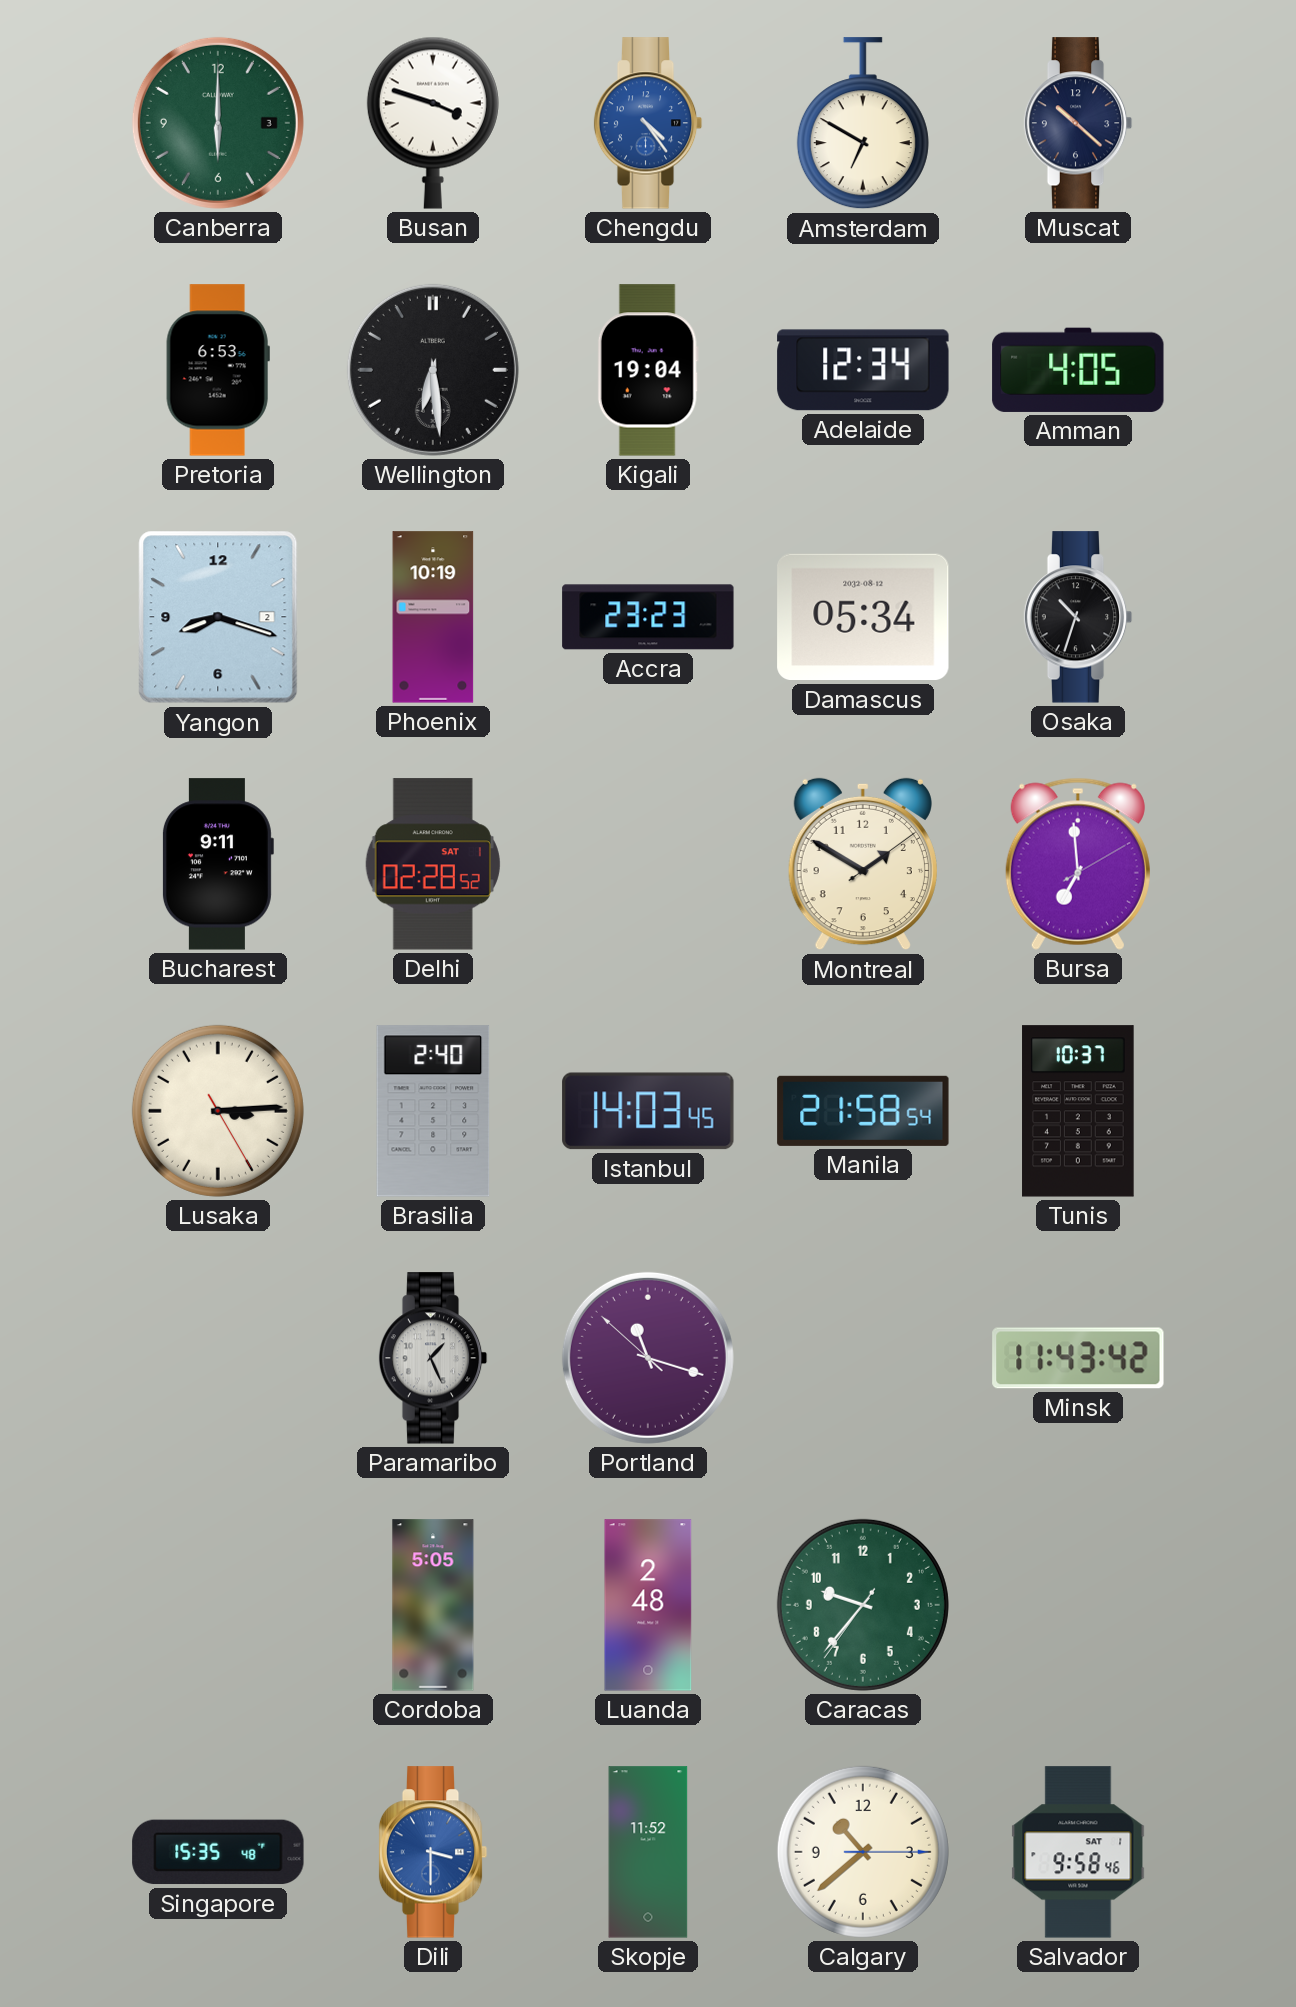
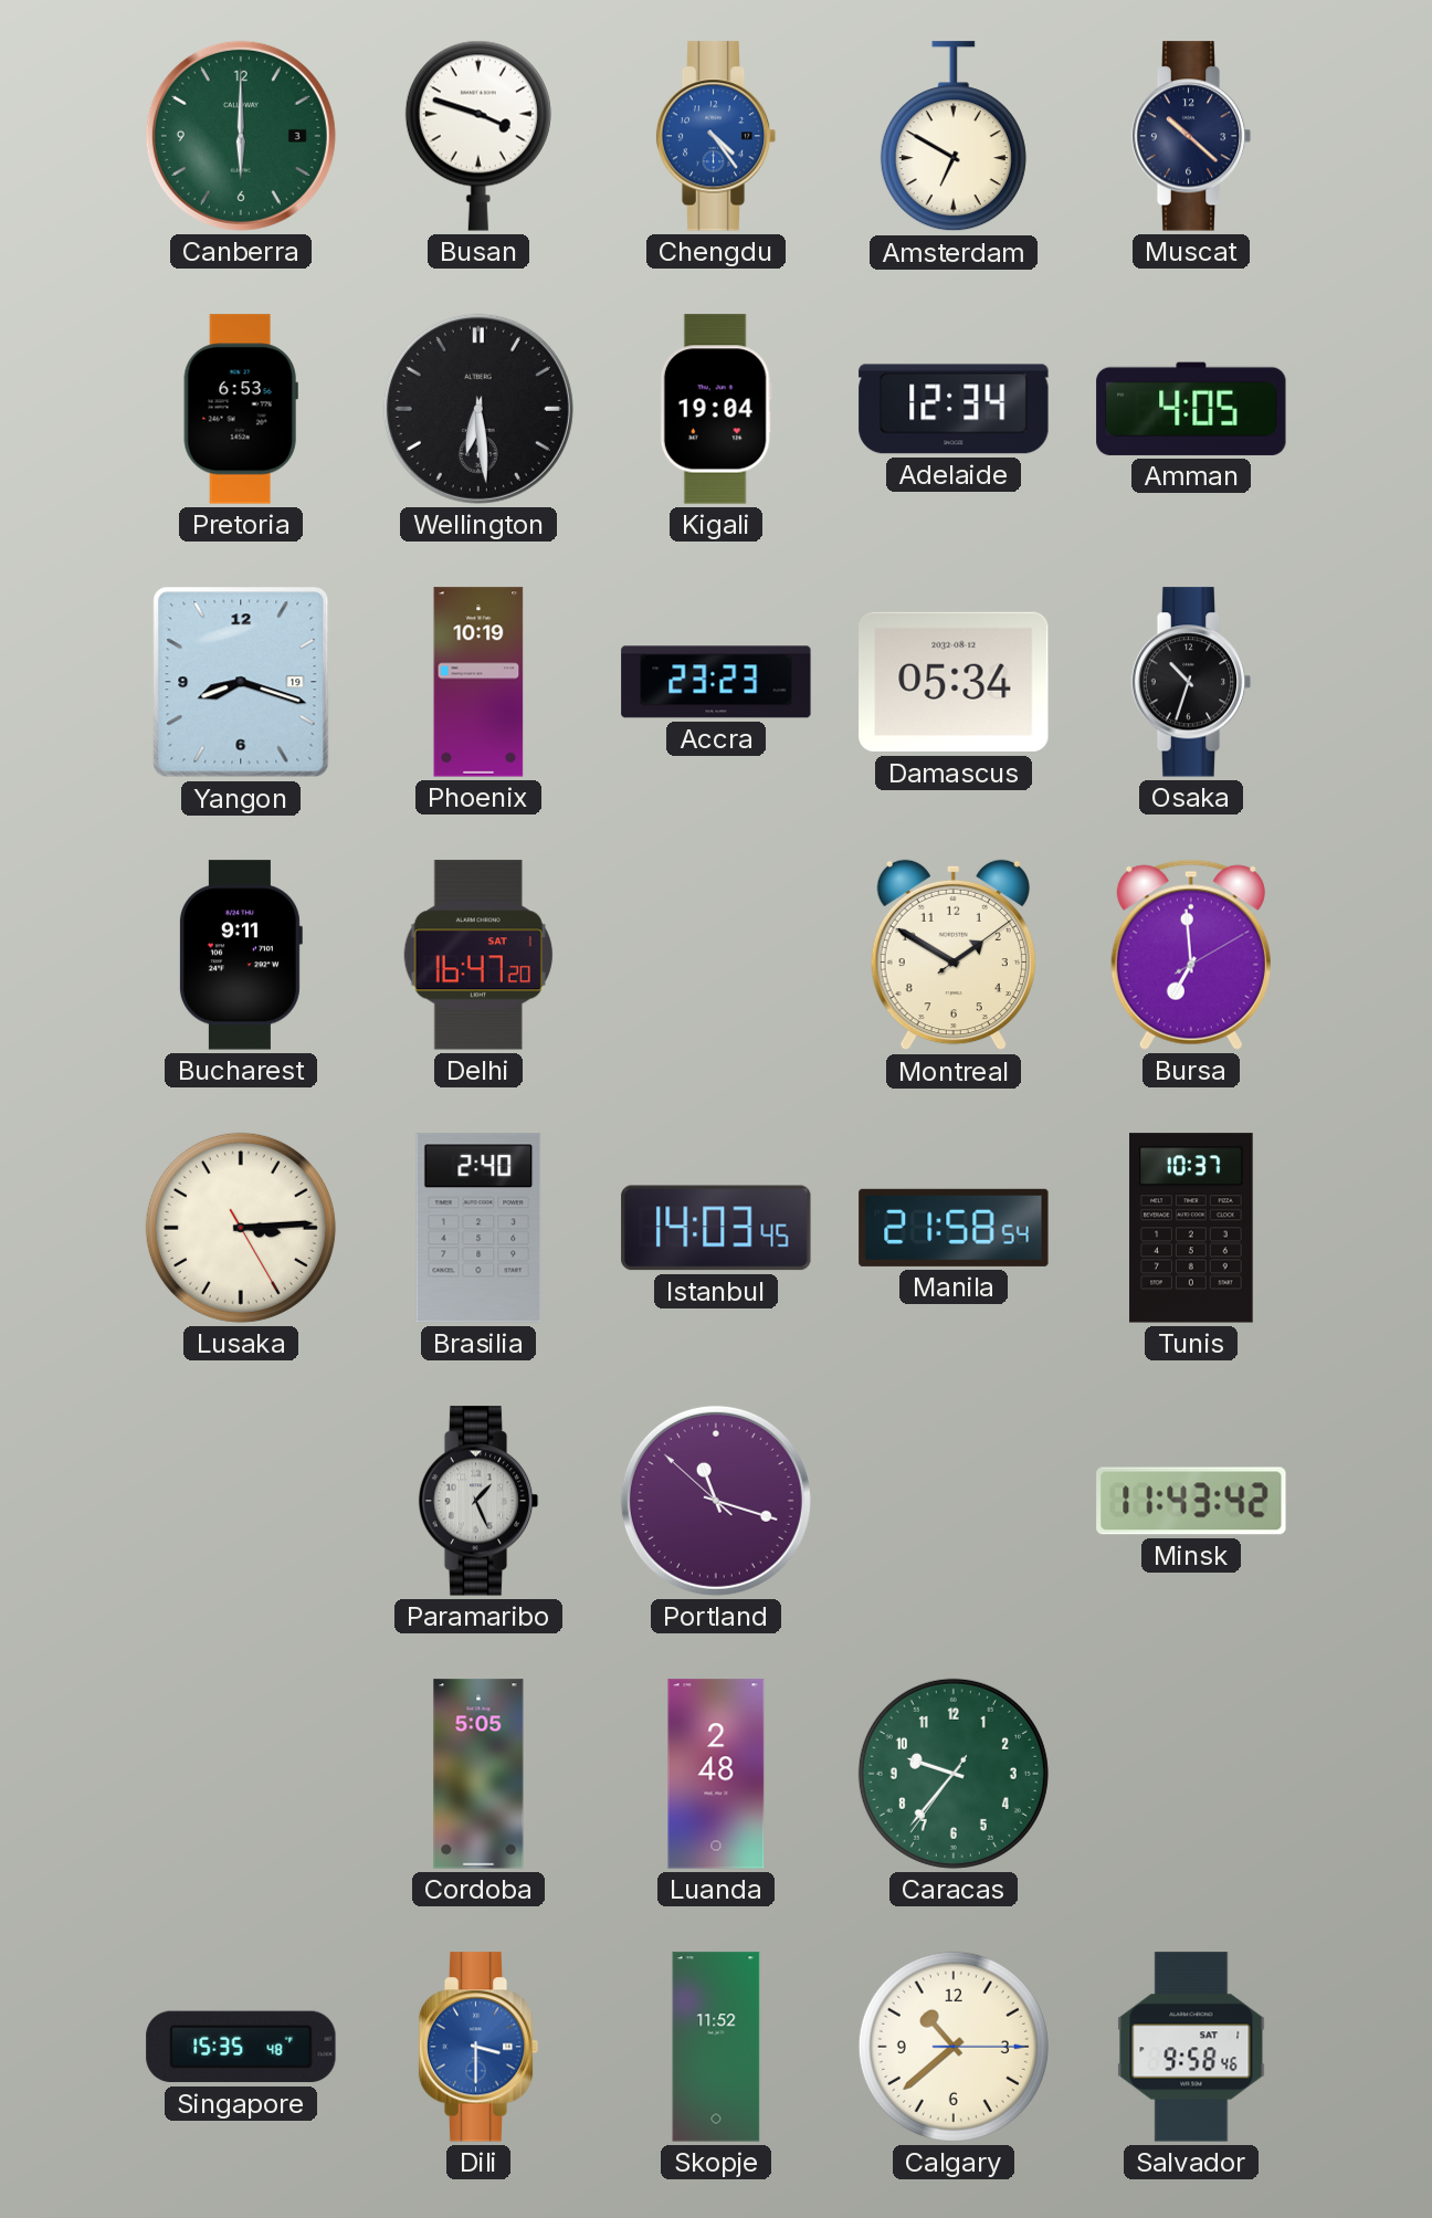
Yangon date: 2 -> 19
Delhi: 02:28 -> 16:47
